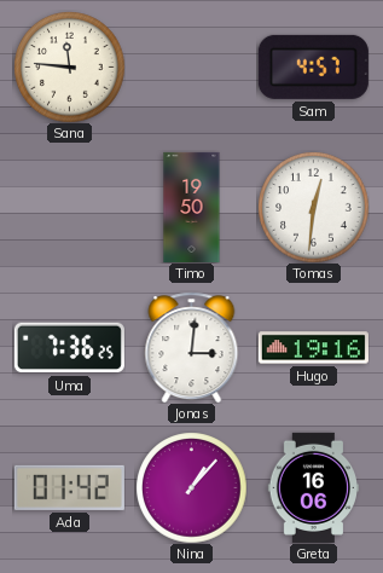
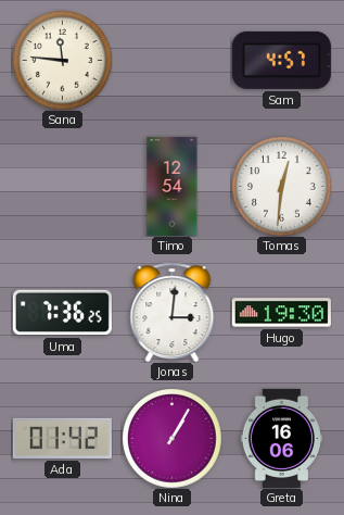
Timo: 19:50 -> 12:54
Hugo: 19:16 -> 19:30
Nina: 1:07 -> 1:05
